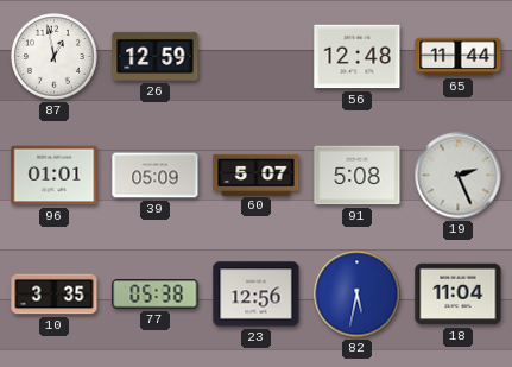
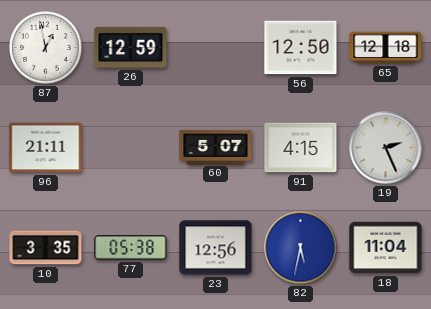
56: 12:48 -> 12:50
65: 11:44 -> 12:18
96: 01:01 -> 21:11
39: 05:09 -> none
91: 5:08 -> 4:15
